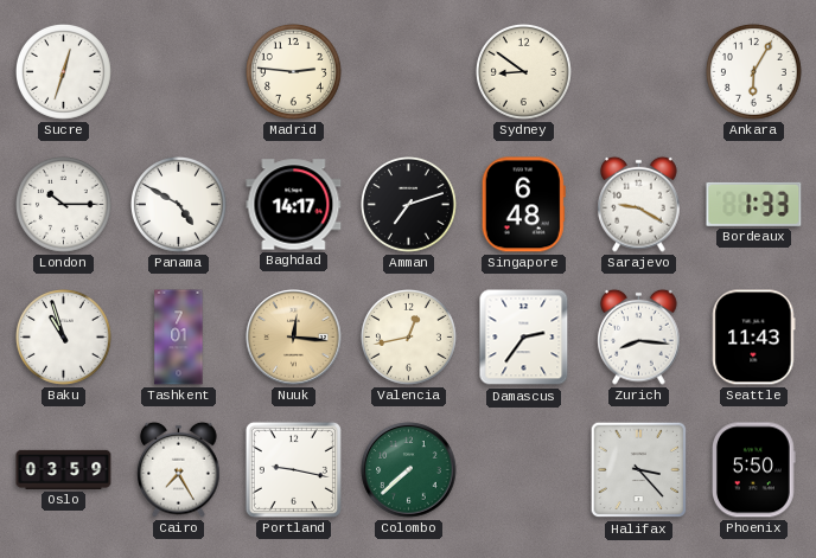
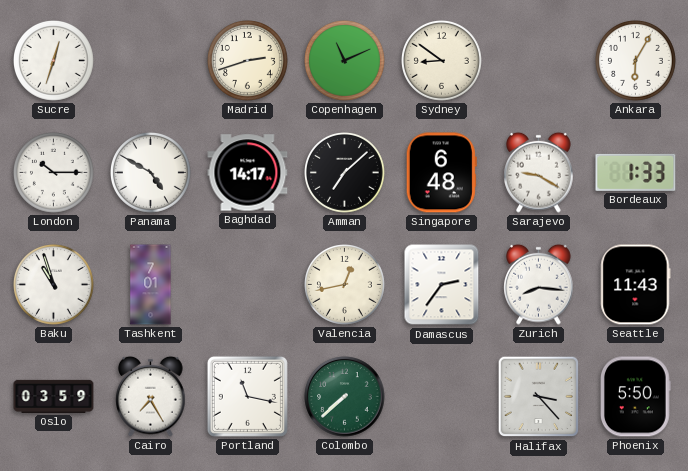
Madrid: 2:46 -> 2:42
Copenhagen: none -> 11:11
Amman: 7:12 -> 7:08
Nuuk: 12:16 -> none
Portland: 9:17 -> 11:17
